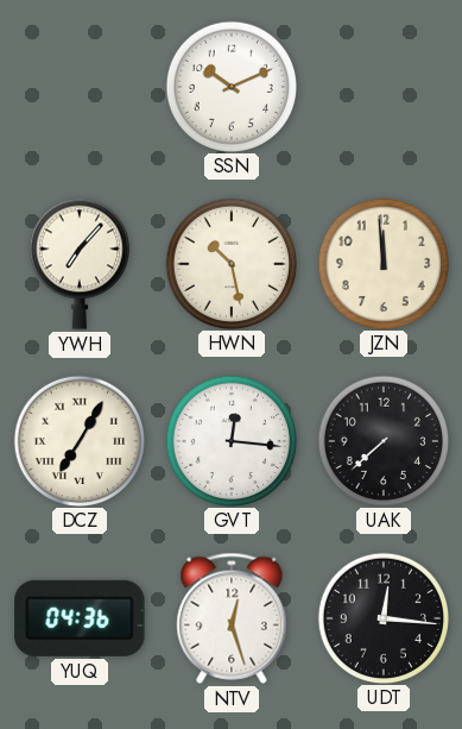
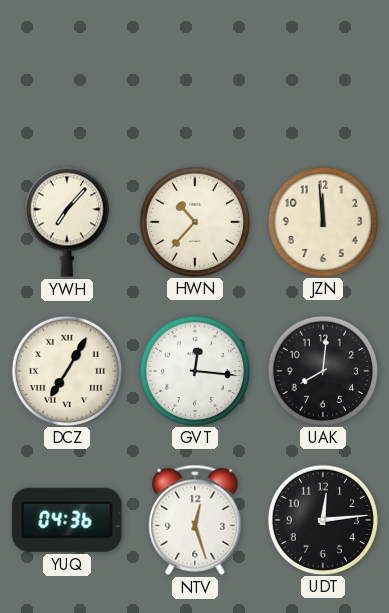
SSN: 10:11 -> none
HWN: 10:28 -> 10:37
UAK: 7:38 -> 8:01
UDT: 12:16 -> 12:14
